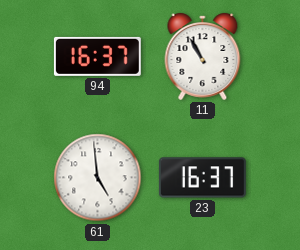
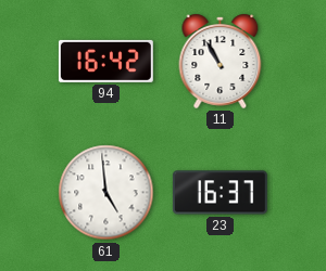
94: 16:37 -> 16:42
